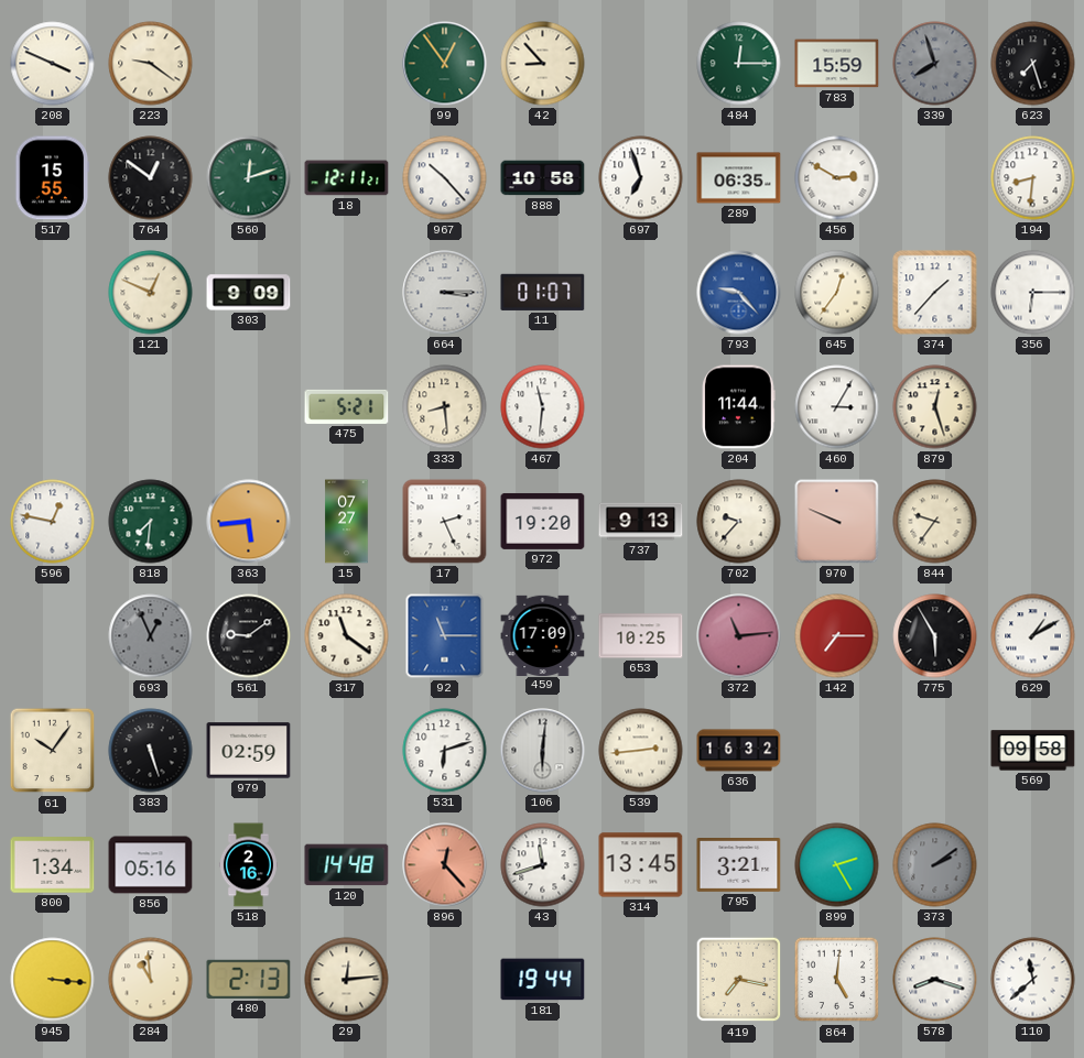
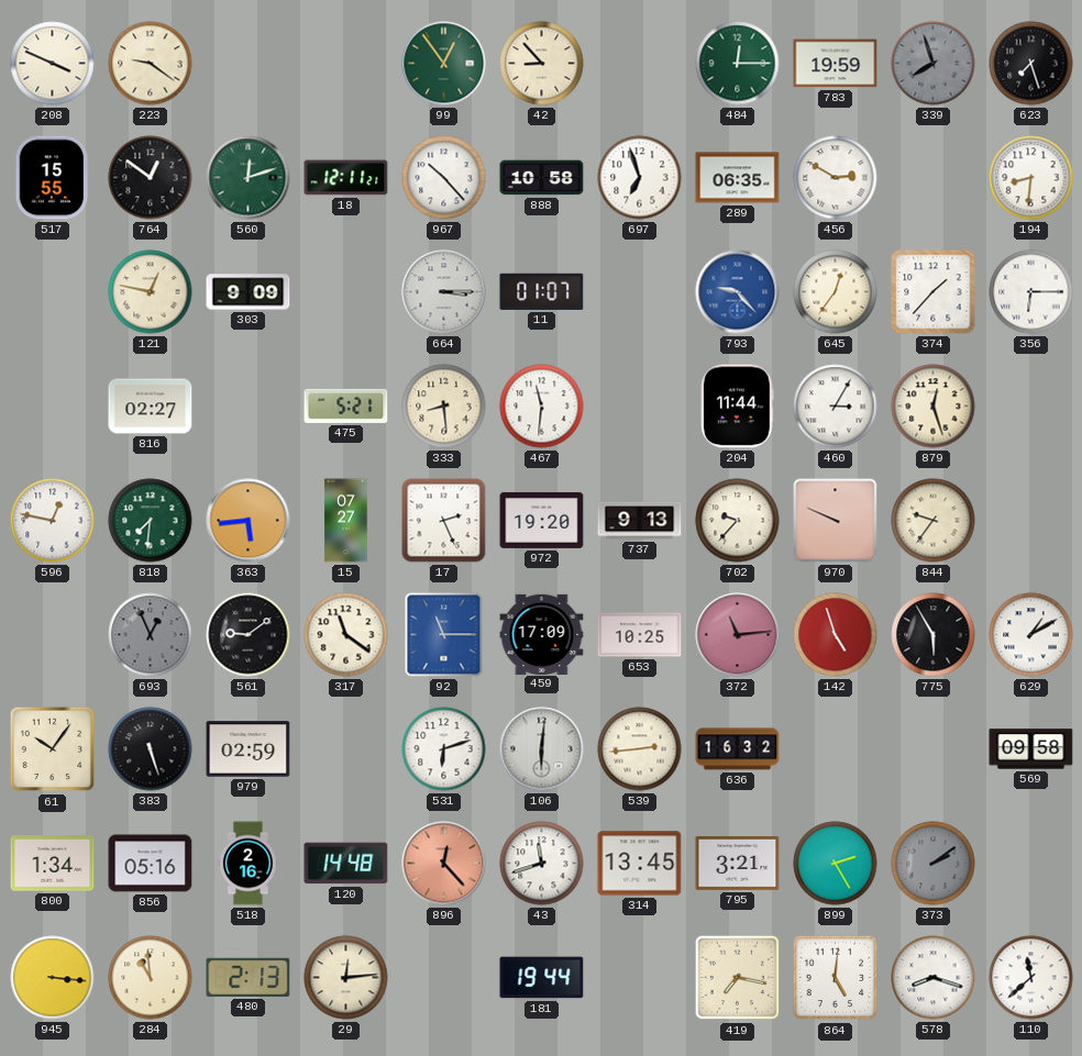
783: 15:59 -> 19:59
121: 12:49 -> 12:47
816: none -> 02:27
142: 7:15 -> 4:57
